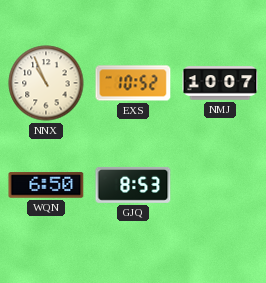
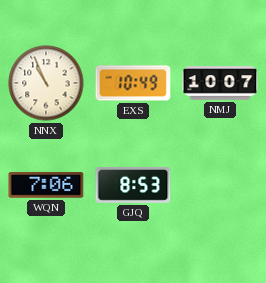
EXS: 10:52 -> 10:49
WQN: 6:50 -> 7:06
